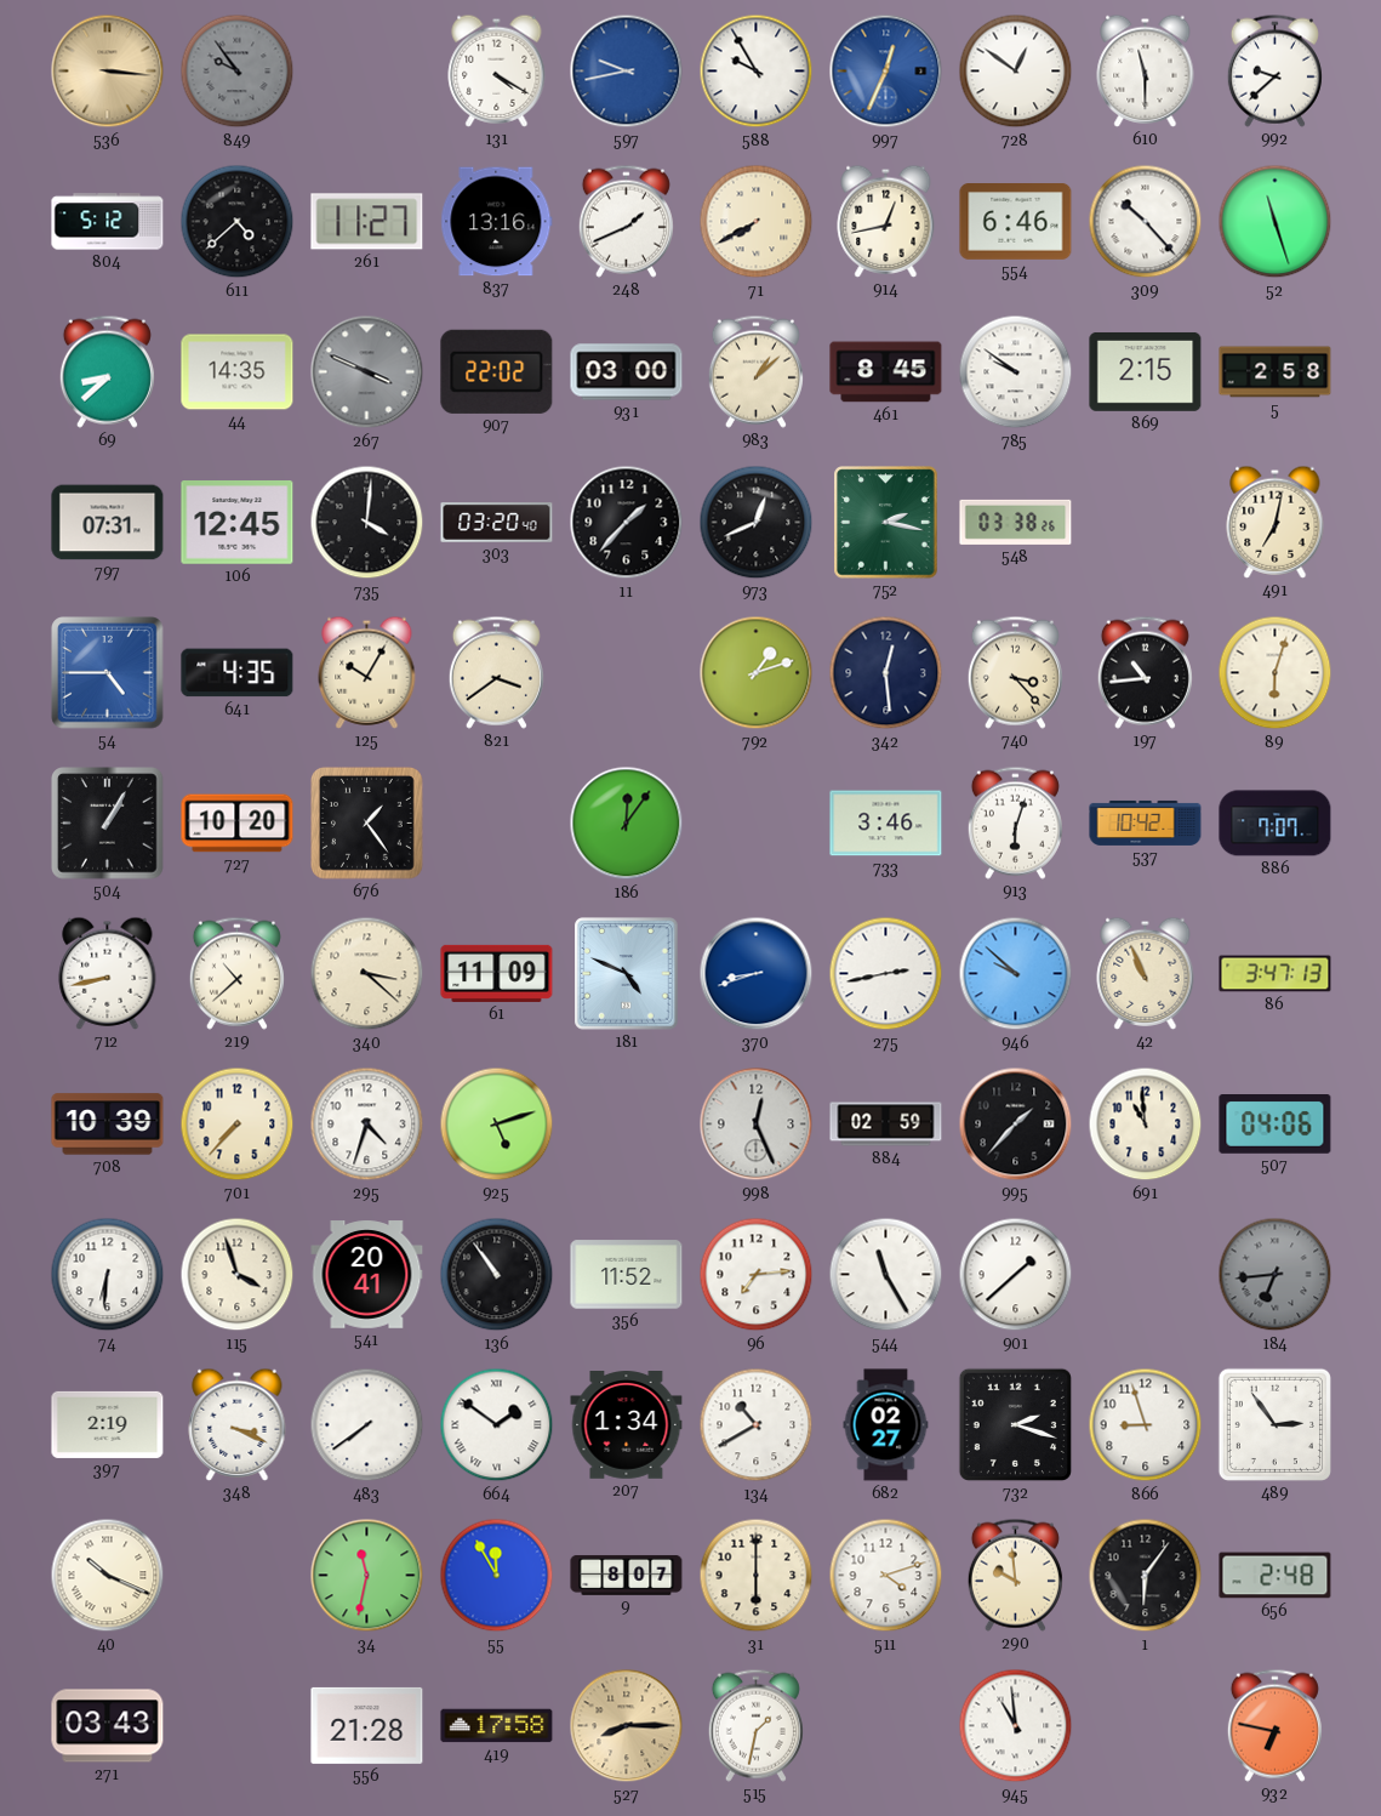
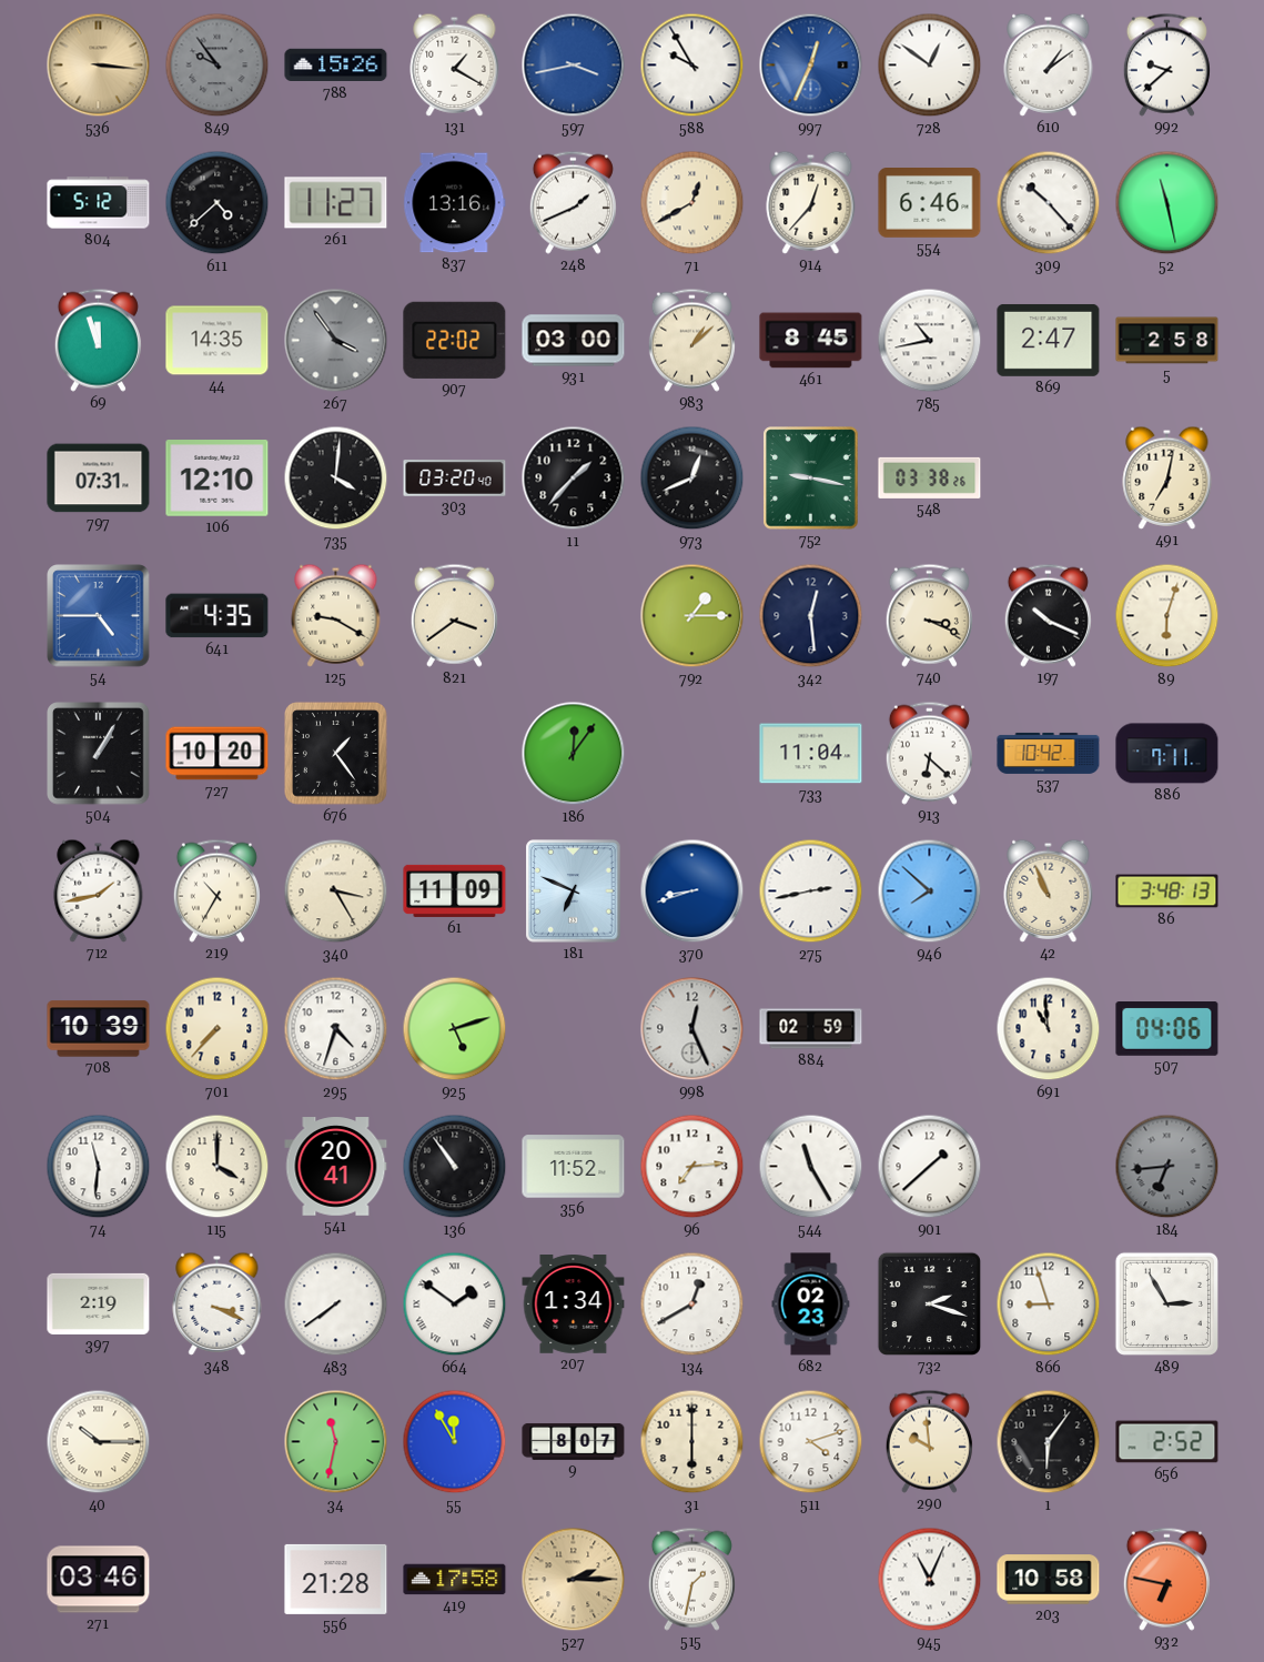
788: none -> 15:26
131: 4:20 -> 1:20
597: 9:43 -> 3:43
610: 11:30 -> 1:09
71: 7:40 -> 12:40
914: 12:43 -> 12:37
52: 11:27 -> 11:28
69: 8:38 -> 11:57
267: 3:49 -> 3:54
785: 9:51 -> 10:43
869: 2:15 -> 2:47
106: 12:45 -> 12:10
752: 2:17 -> 9:17
125: 10:05 -> 9:20
792: 1:12 -> 1:15
740: 3:23 -> 3:19
197: 10:44 -> 10:19
733: 3:46 -> 11:04
913: 6:03 -> 6:22
886: 7:07 -> 7:11
712: 8:43 -> 1:43
219: 10:38 -> 10:35
340: 3:22 -> 3:25
181: 4:49 -> 6:49
946: 9:52 -> 7:52
86: 3:47 -> 3:48
995: 1:37 -> none
74: 6:31 -> 11:31
115: 3:57 -> 4:00
134: 10:40 -> 12:40
682: 02:27 -> 02:23
489: 2:54 -> 2:55
40: 10:19 -> 10:15
656: 2:48 -> 2:52
271: 03:43 -> 03:46
527: 8:15 -> 2:15
945: 10:59 -> 11:04
203: none -> 10:58
